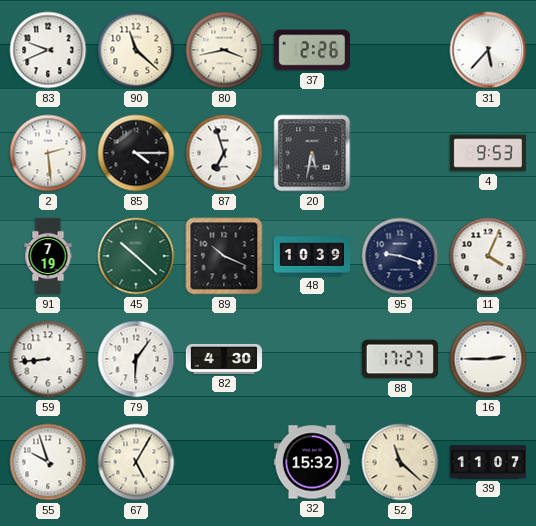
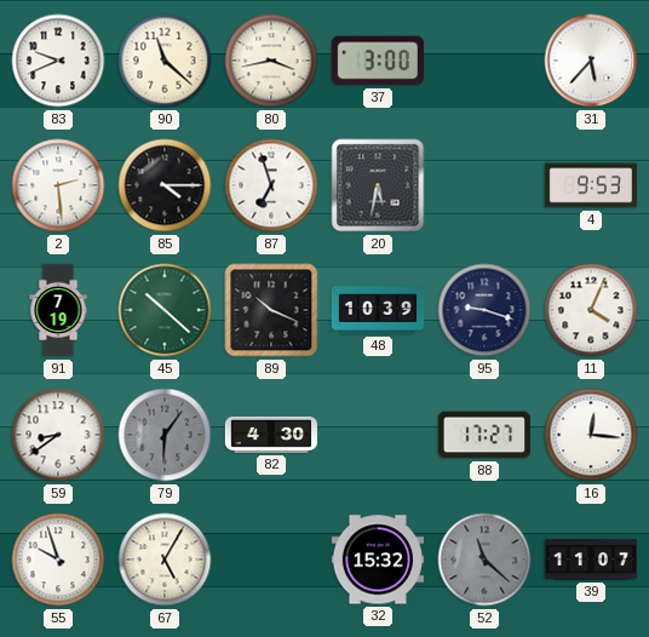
37: 2:26 -> 3:00
59: 8:44 -> 8:39
79 dial: white -> grey
16: 2:45 -> 12:16
52 dial: cream -> grey
